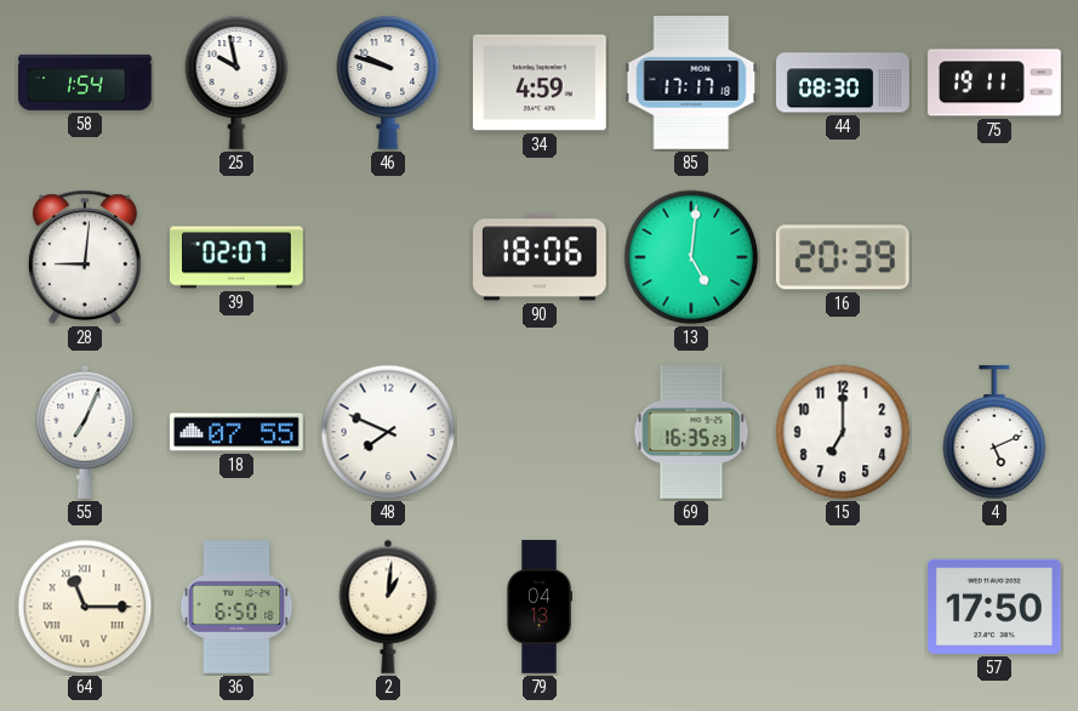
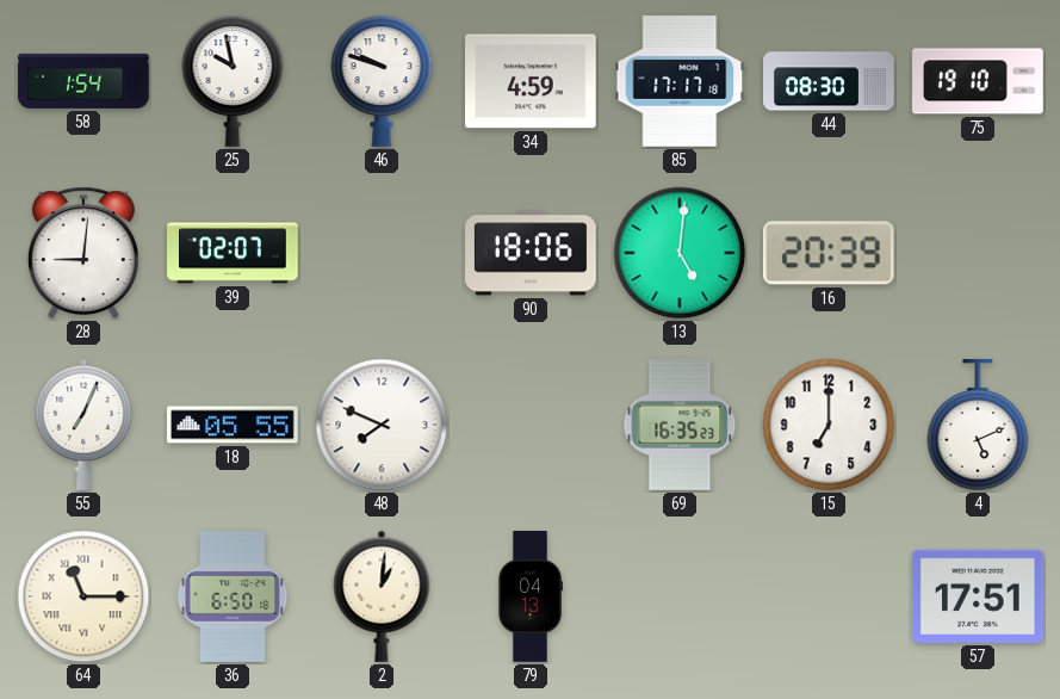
75: 19:11 -> 19:10
18: 07:55 -> 05:55
57: 17:50 -> 17:51
